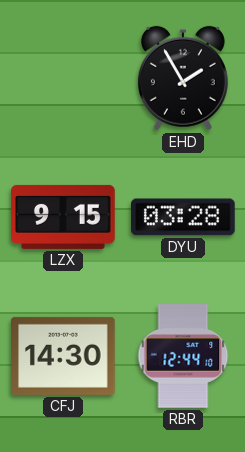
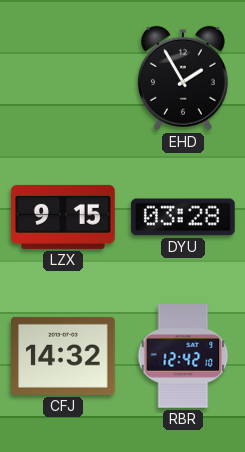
CFJ: 14:30 -> 14:32
RBR: 12:44 -> 12:42
